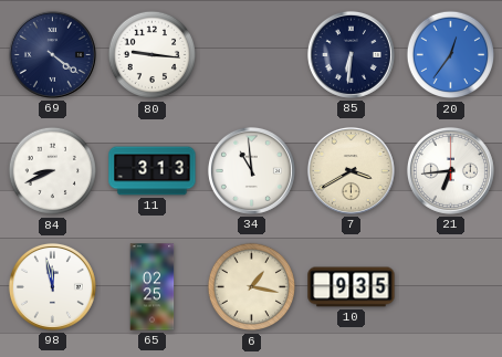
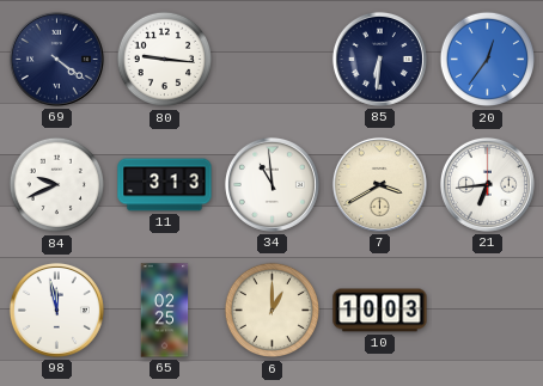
84: 8:41 -> 9:41
6: 1:17 -> 1:00
10: 9:35 -> 10:03
